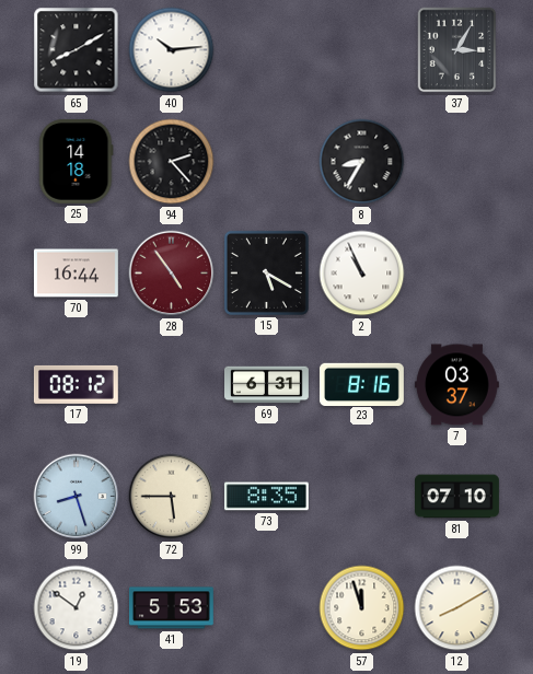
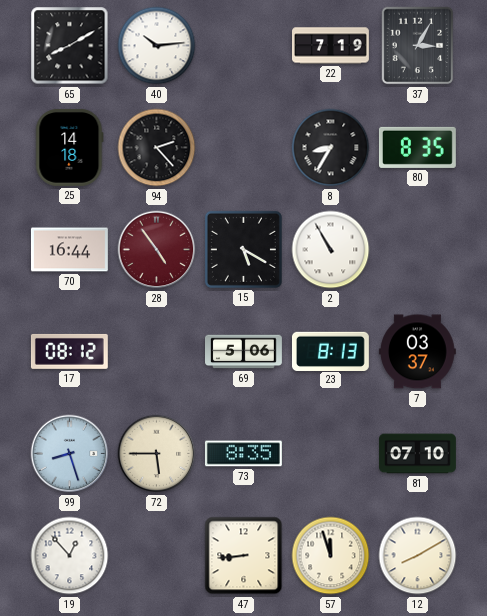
22: none -> 7:19
80: none -> 8:35
2: 10:56 -> 10:55
69: 6:31 -> 5:06
23: 8:16 -> 8:13
19: 12:51 -> 12:53
41: 5:53 -> none
47: none -> 8:44
